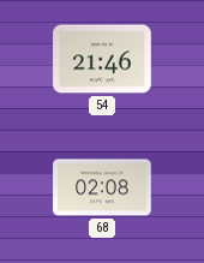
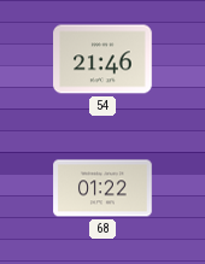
68: 02:08 -> 01:22
